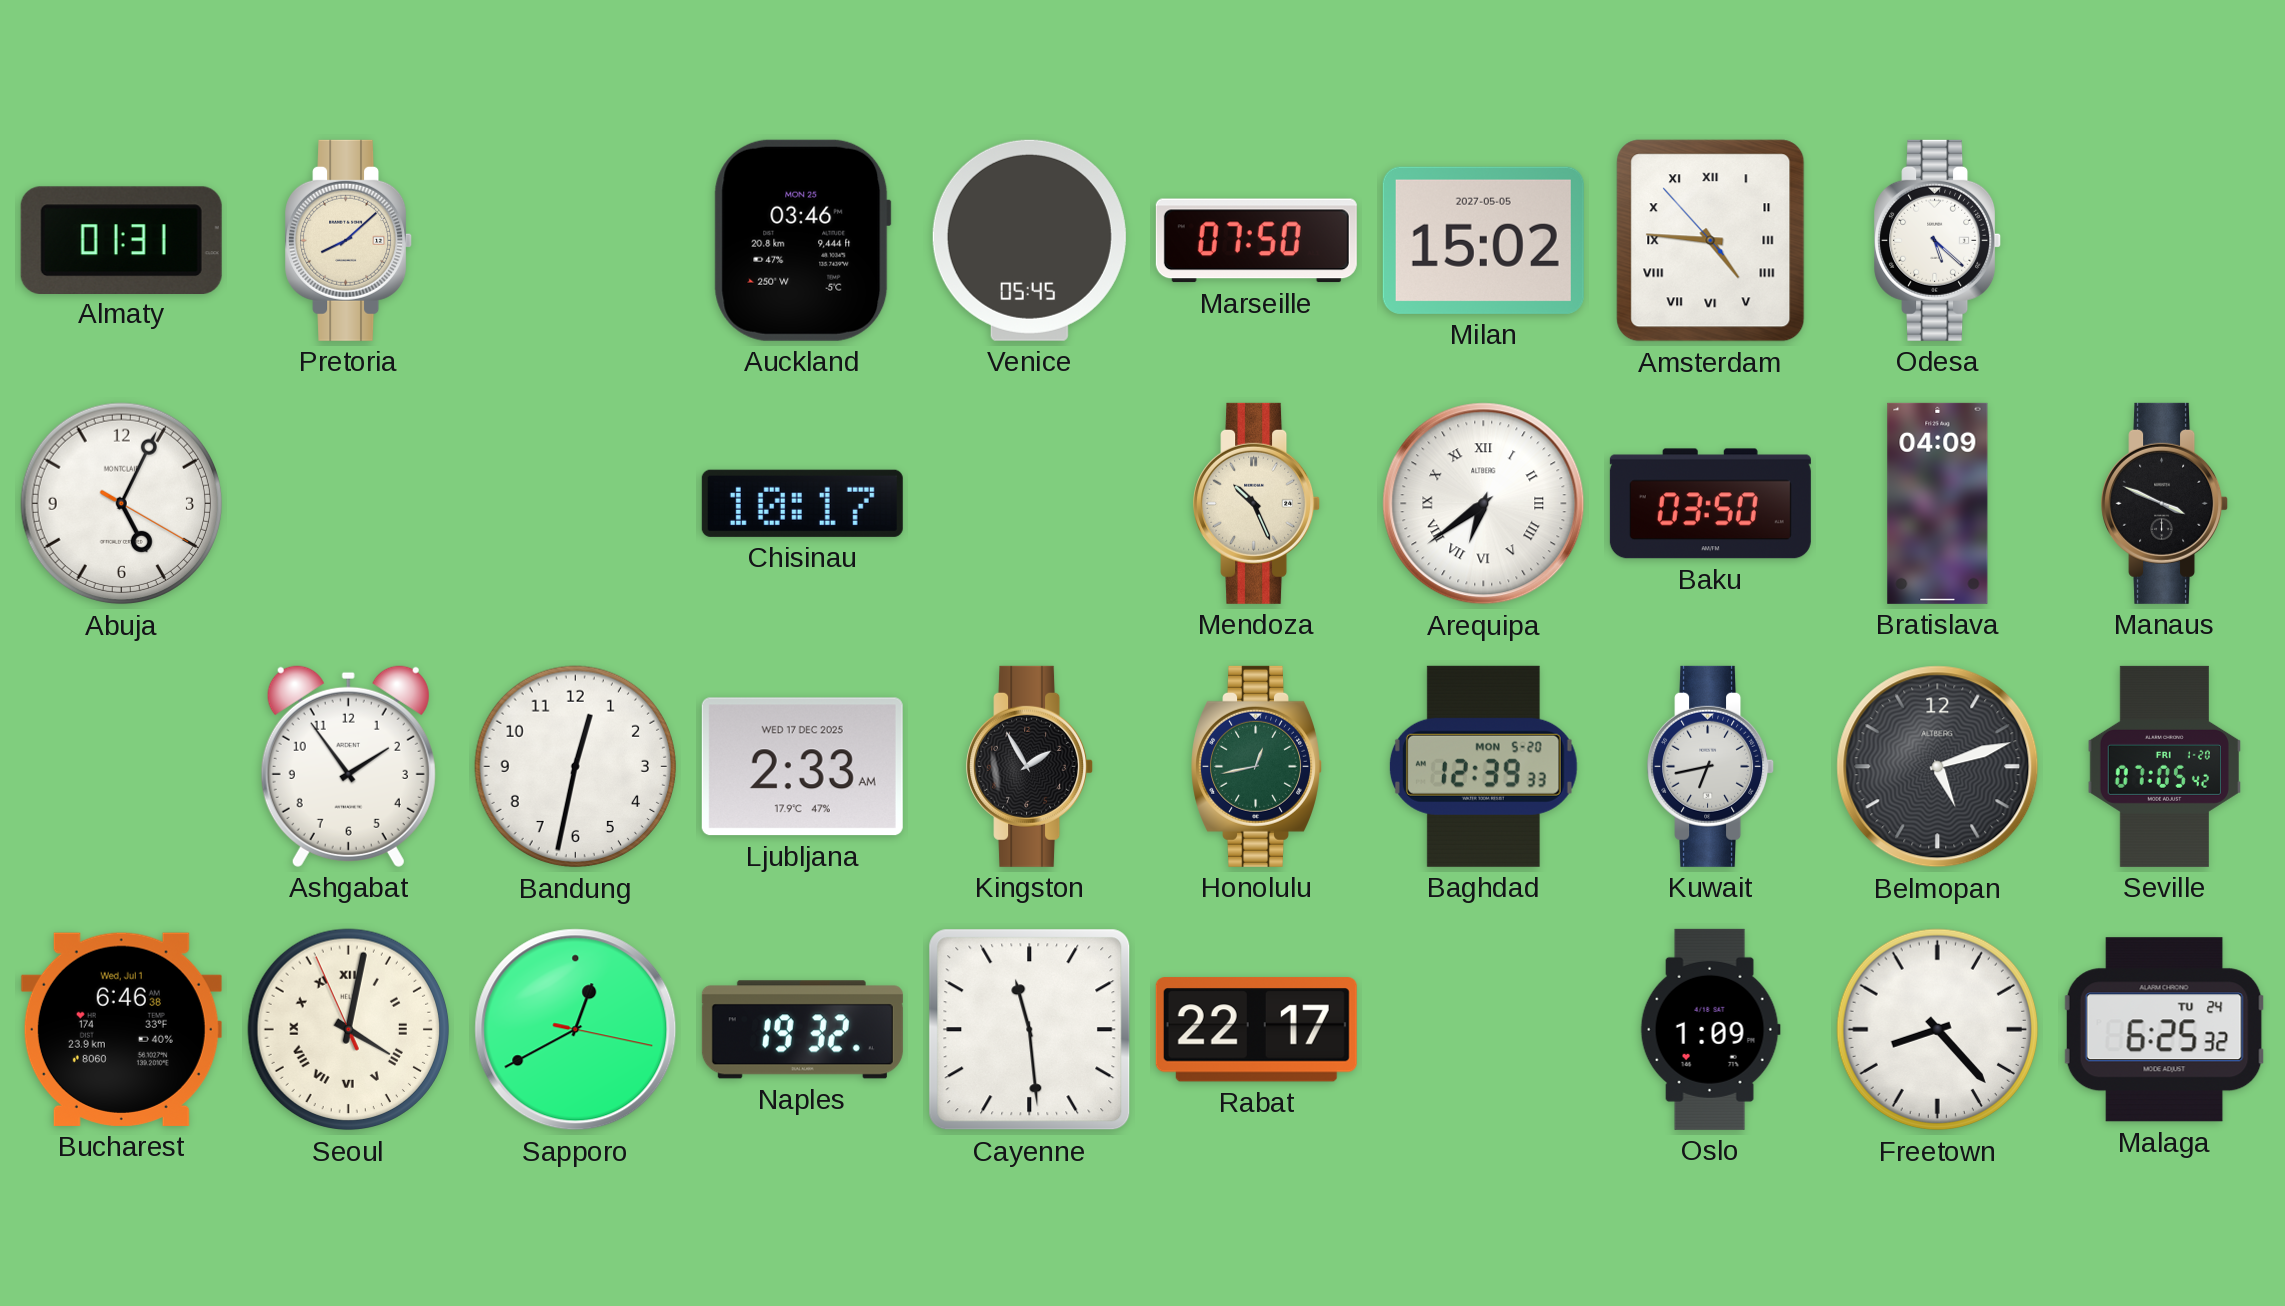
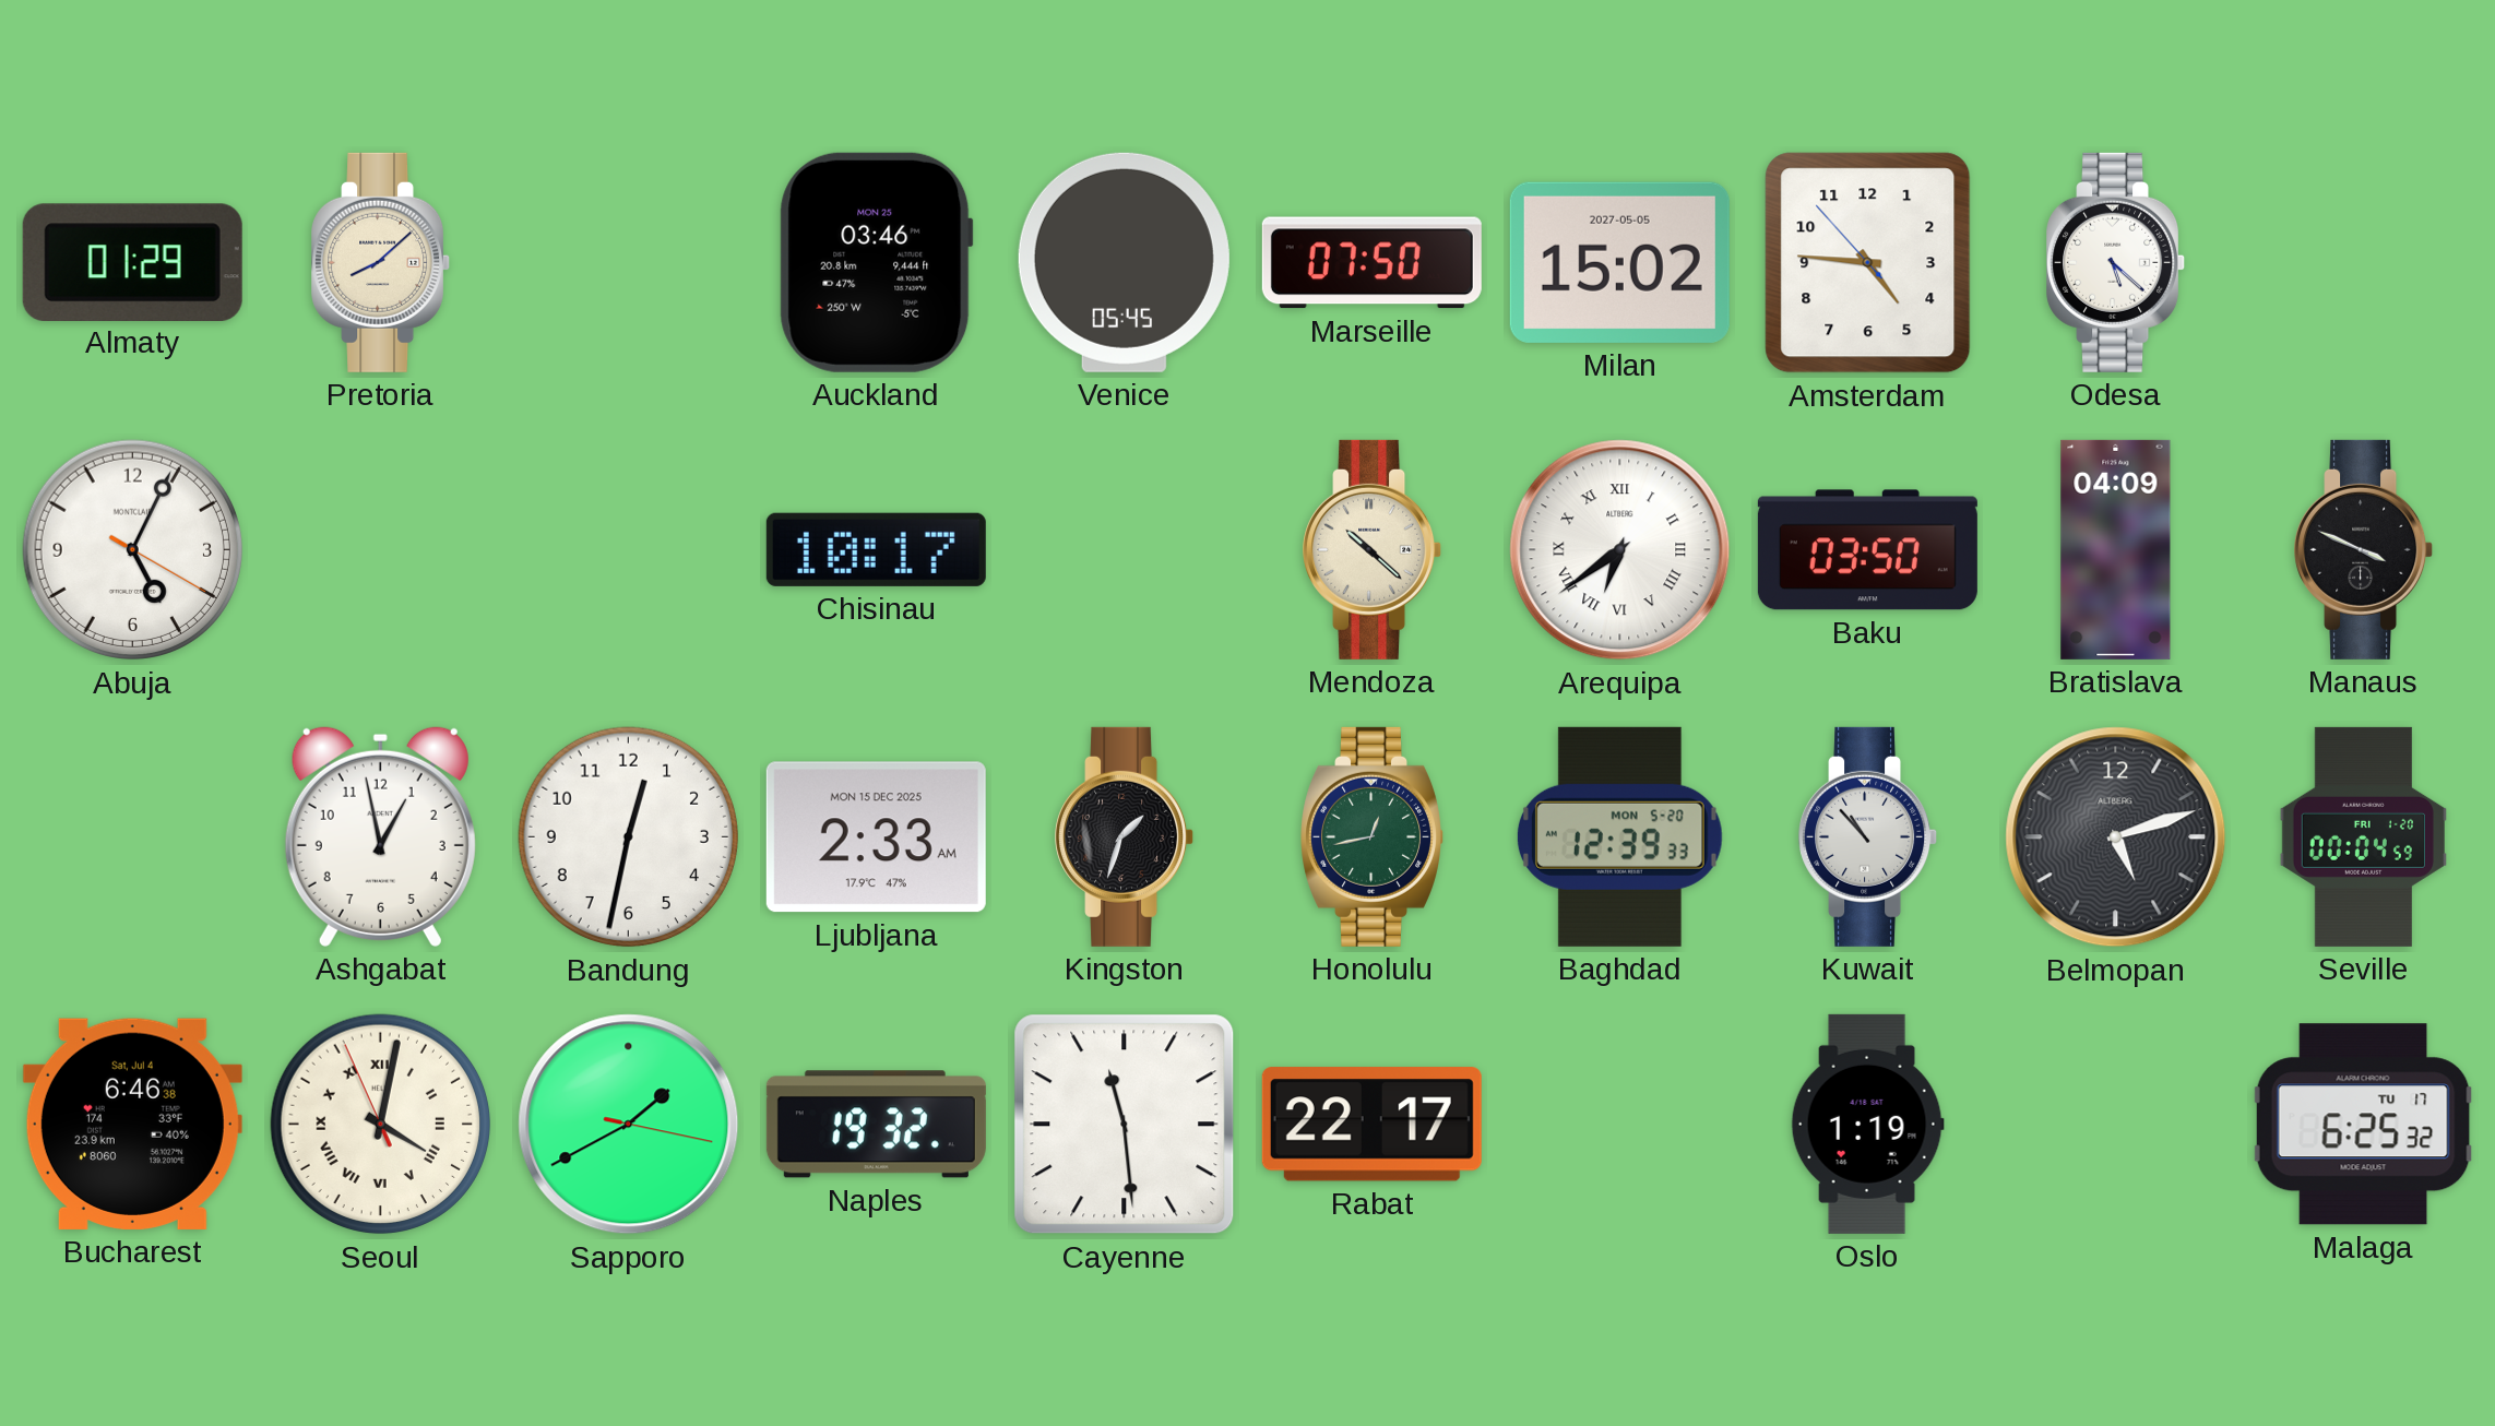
Almaty: 01:31 -> 01:29
Amsterdam numerals: Roman -> Arabic
Mendoza: 10:26 -> 10:22
Ashgabat: 1:54 -> 12:58
Ljubljana date: WED 17 DEC 2025 -> MON 15 DEC 2025
Kingston: 1:55 -> 1:33
Kuwait: 6:43 -> 10:53
Seville: 07:05 -> 00:04
Bucharest date: Wed, Jul 1 -> Sat, Jul 4
Sapporo: 12:40 -> 1:40
Oslo: 1:09 -> 1:19
Freetown: 8:23 -> none
Malaga date: TU 24 -> TU 17
